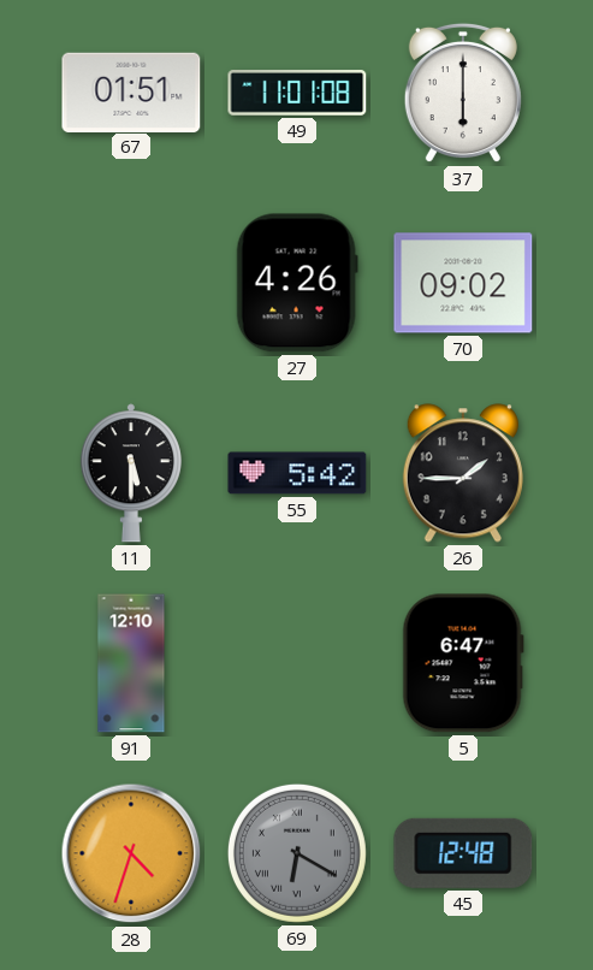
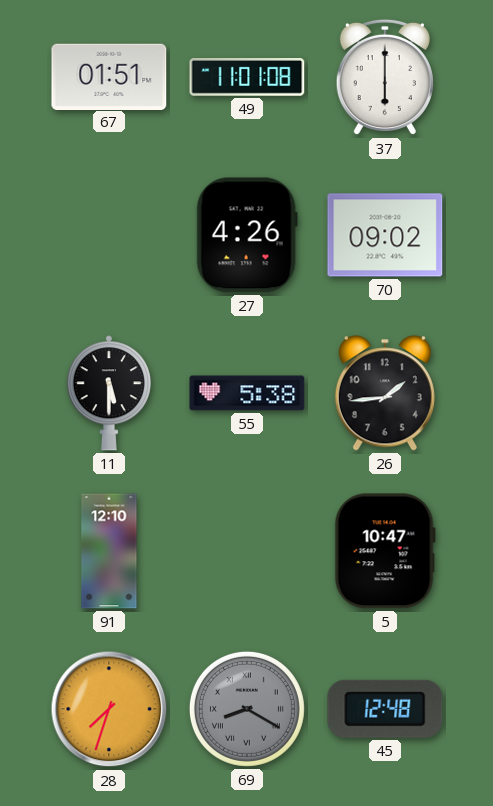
55: 5:42 -> 5:38
26: 1:45 -> 1:44
5: 6:47 -> 10:47
28: 4:33 -> 7:33
69: 6:20 -> 8:20
